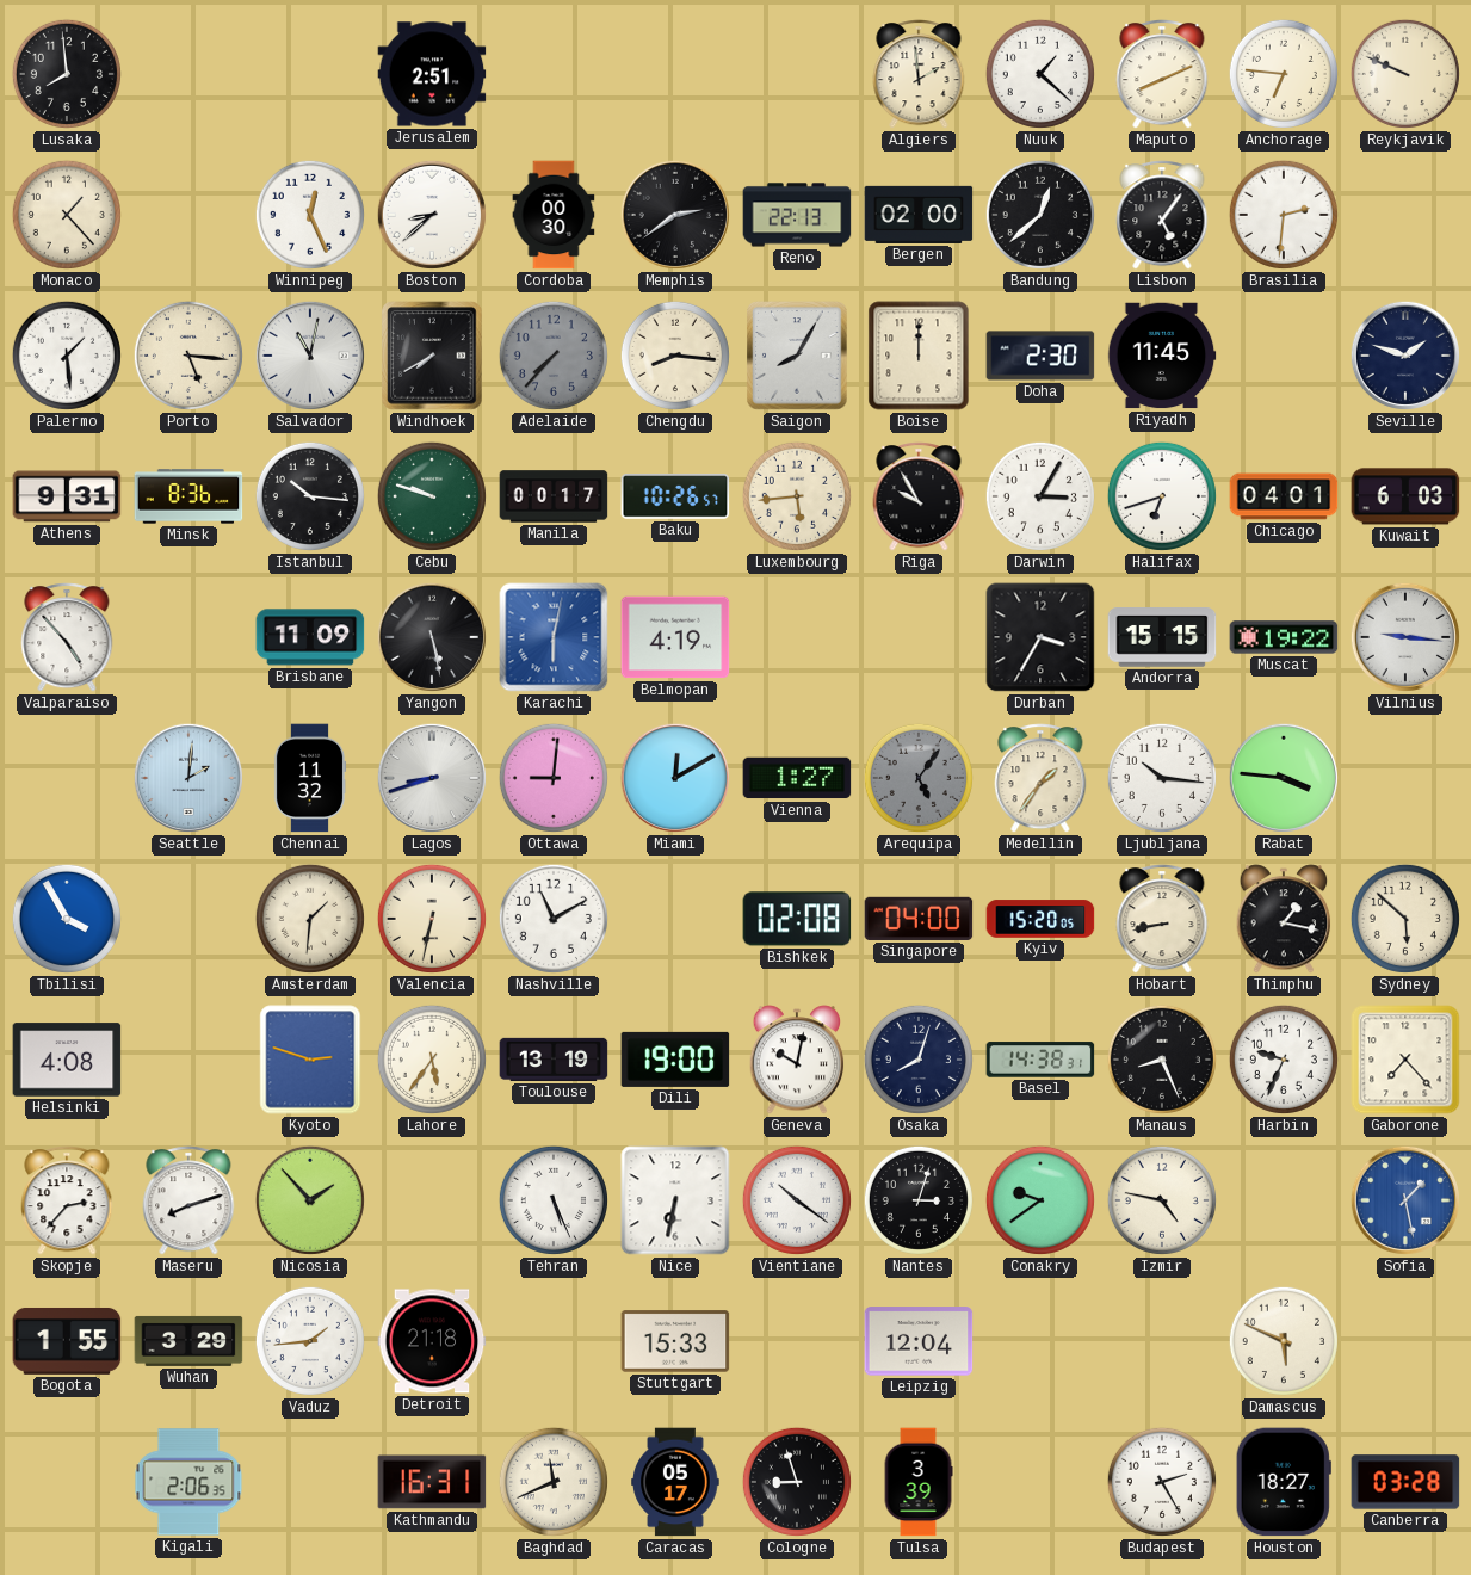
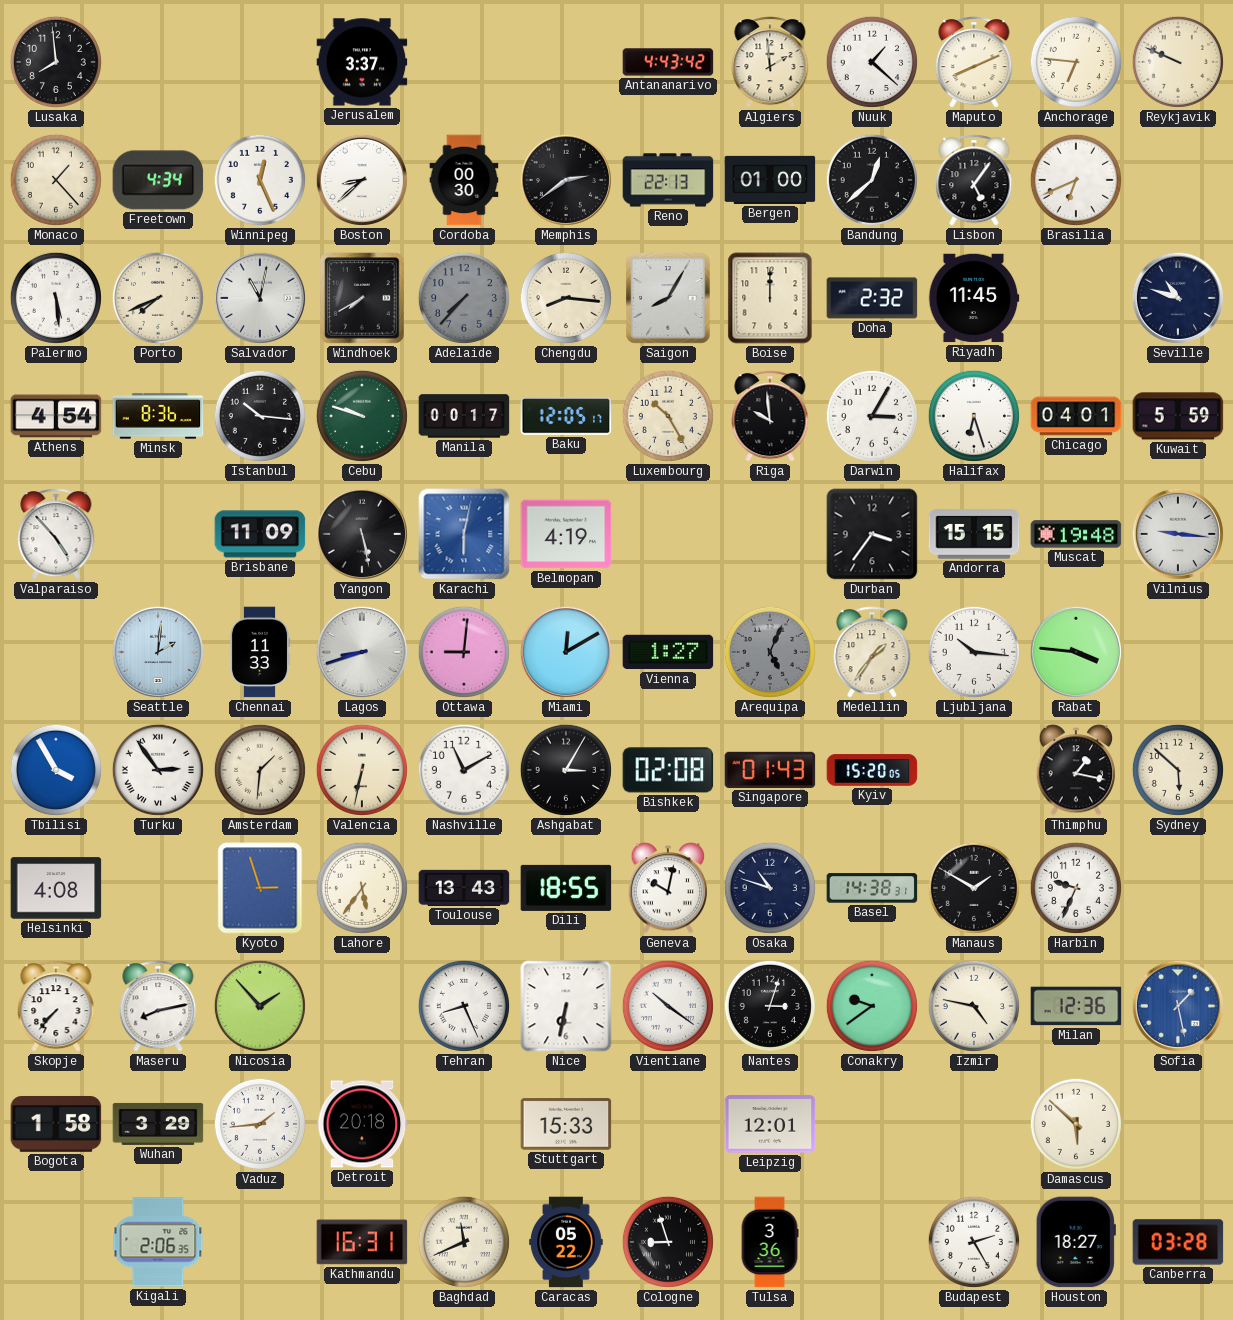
Jerusalem: 2:51 -> 3:37
Antananarivo: none -> 4:43
Freetown: none -> 4:34
Bergen: 02:00 -> 01:00
Brasilia: 2:31 -> 6:41
Palermo: 1:29 -> 5:29
Porto: 5:16 -> 7:41
Doha: 2:30 -> 2:32
Seville: 1:48 -> 10:48
Athens: 9:31 -> 4:54
Baku: 10:26 -> 12:05
Luxembourg: 5:44 -> 10:25
Riga: 9:55 -> 9:59
Halifax: 6:42 -> 6:27
Kuwait: 6:03 -> 5:59
Durban: 3:35 -> 3:36
Muscat: 19:22 -> 19:48
Chennai: 11:32 -> 11:33
Arequipa: 5:06 -> 5:04
Turku: none -> 2:54
Ashgabat: none -> 3:05
Singapore: 04:00 -> 01:43
Hobart: 8:43 -> none
Kyoto: 2:48 -> 2:57
Toulouse: 13:19 -> 13:43
Dili: 19:00 -> 18:55
Osaka: 8:03 -> 10:48
Manaus: 8:26 -> 1:50
Gaborone: 7:23 -> none
Skopje: 2:37 -> 7:37
Maseru: 8:12 -> 8:13
Tehran: 5:26 -> 8:26
Milan: none -> 12:36
Bogota: 1:55 -> 1:58
Detroit: 21:18 -> 20:18
Leipzig: 12:04 -> 12:01
Damascus: 5:49 -> 5:52
Caracas: 05:17 -> 05:22
Tulsa: 3:39 -> 3:36
